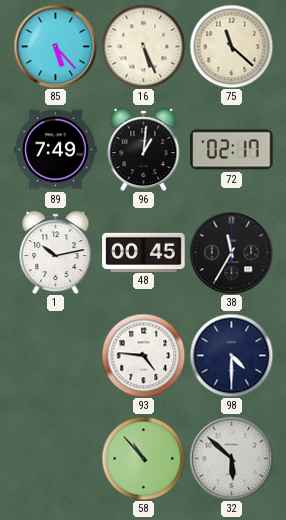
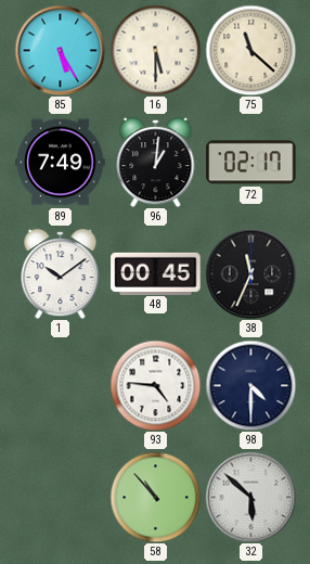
85: 5:23 -> 5:25
16: 5:26 -> 5:30
1: 10:13 -> 10:09
38: 11:35 -> 11:34
